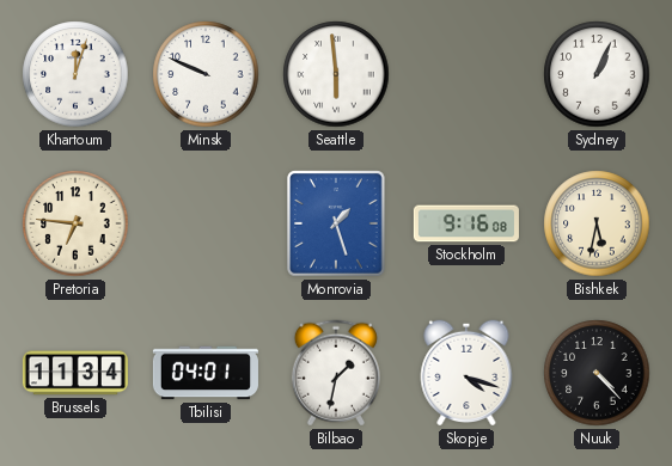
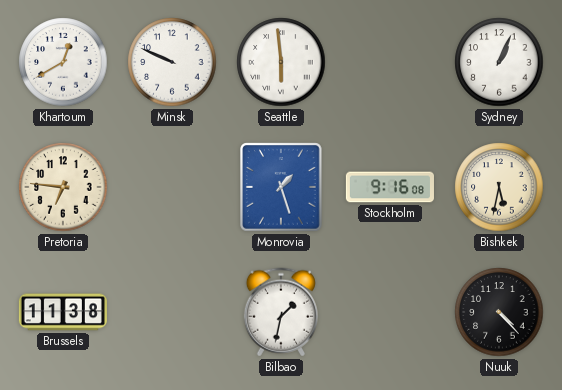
Khartoum: 12:03 -> 12:40
Brussels: 11:34 -> 11:38
Tbilisi: 04:01 -> none
Skopje: 4:18 -> none
